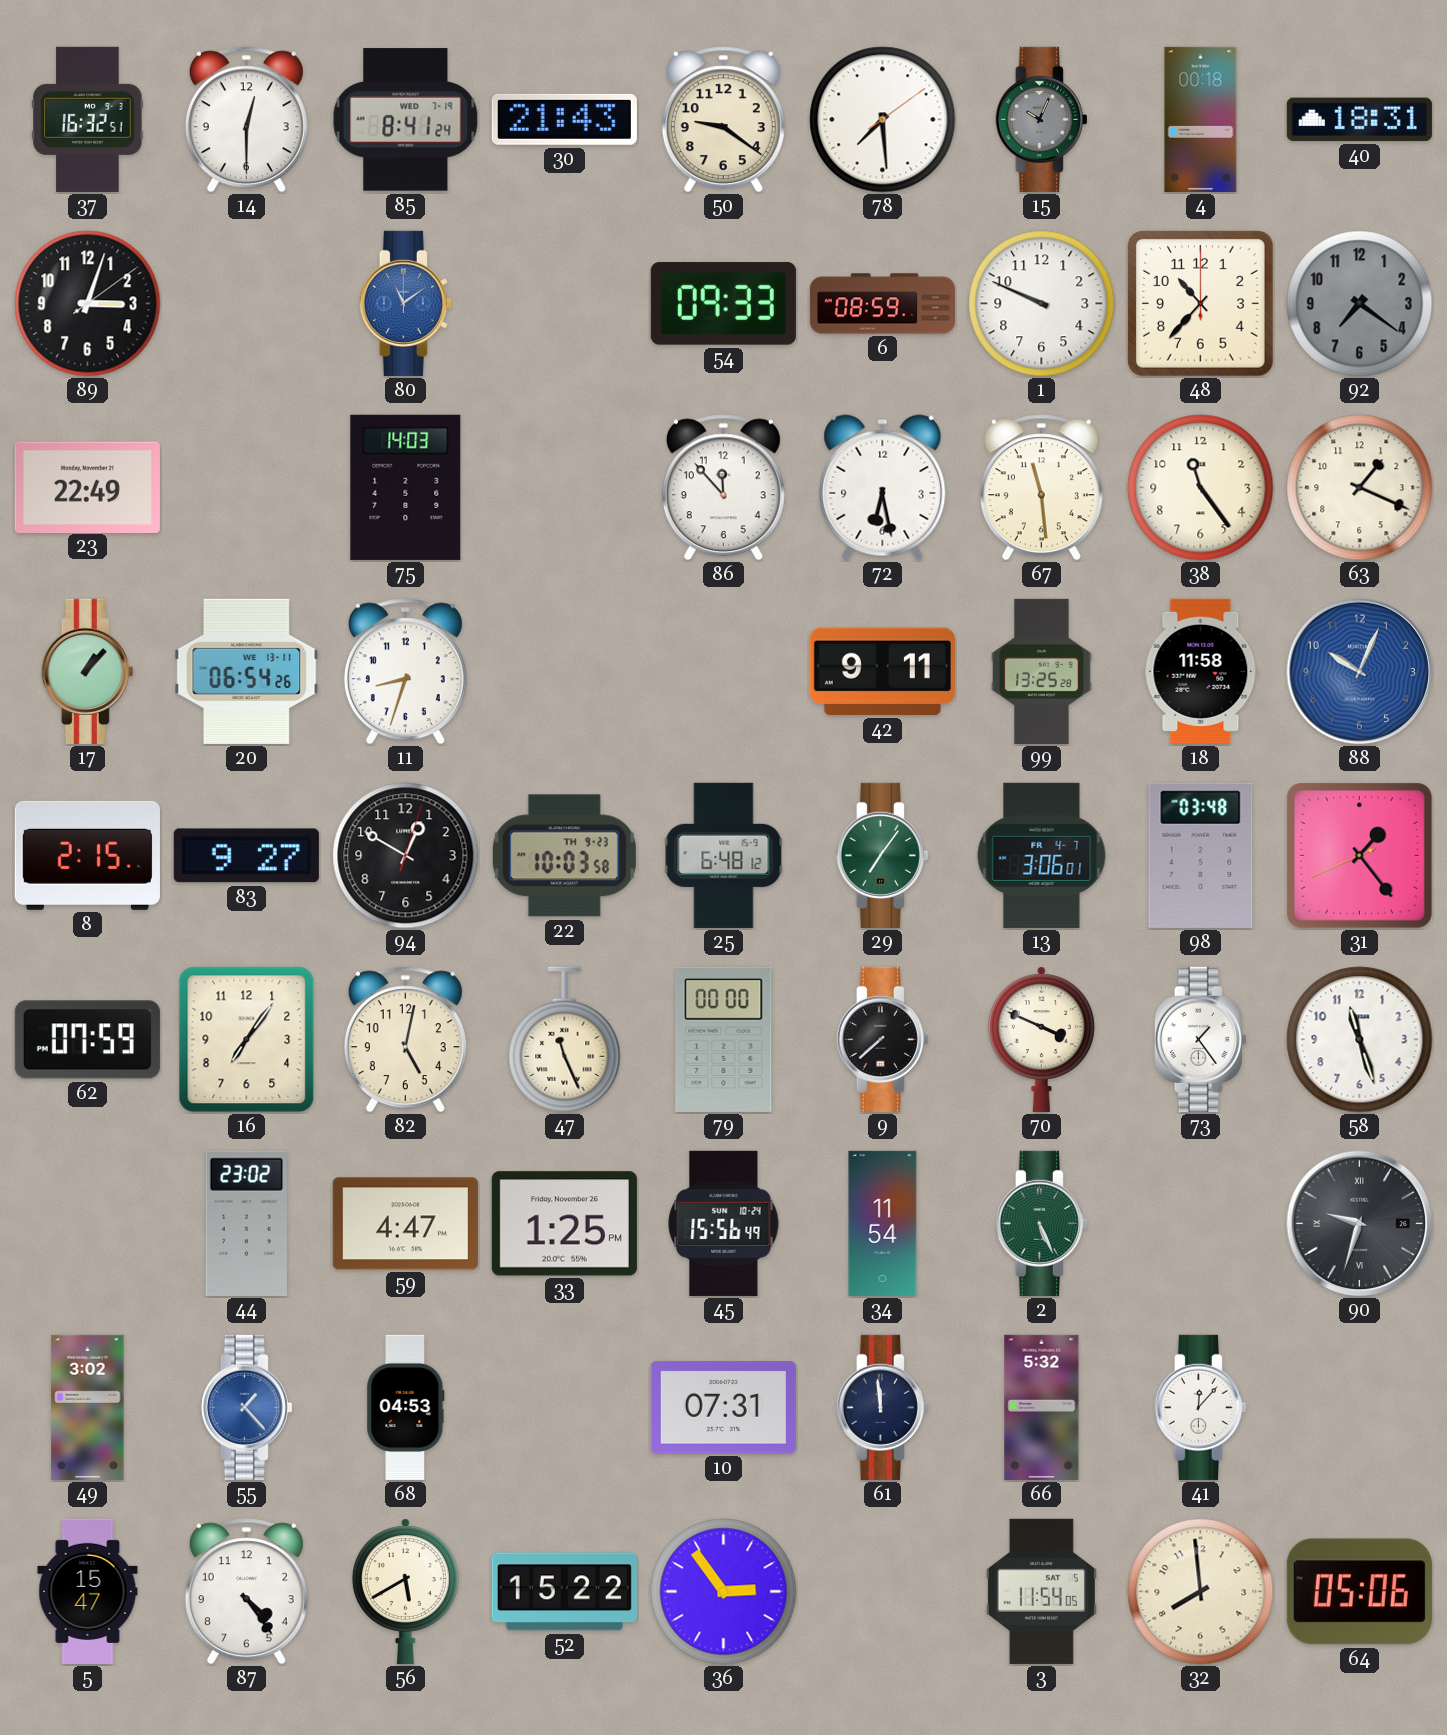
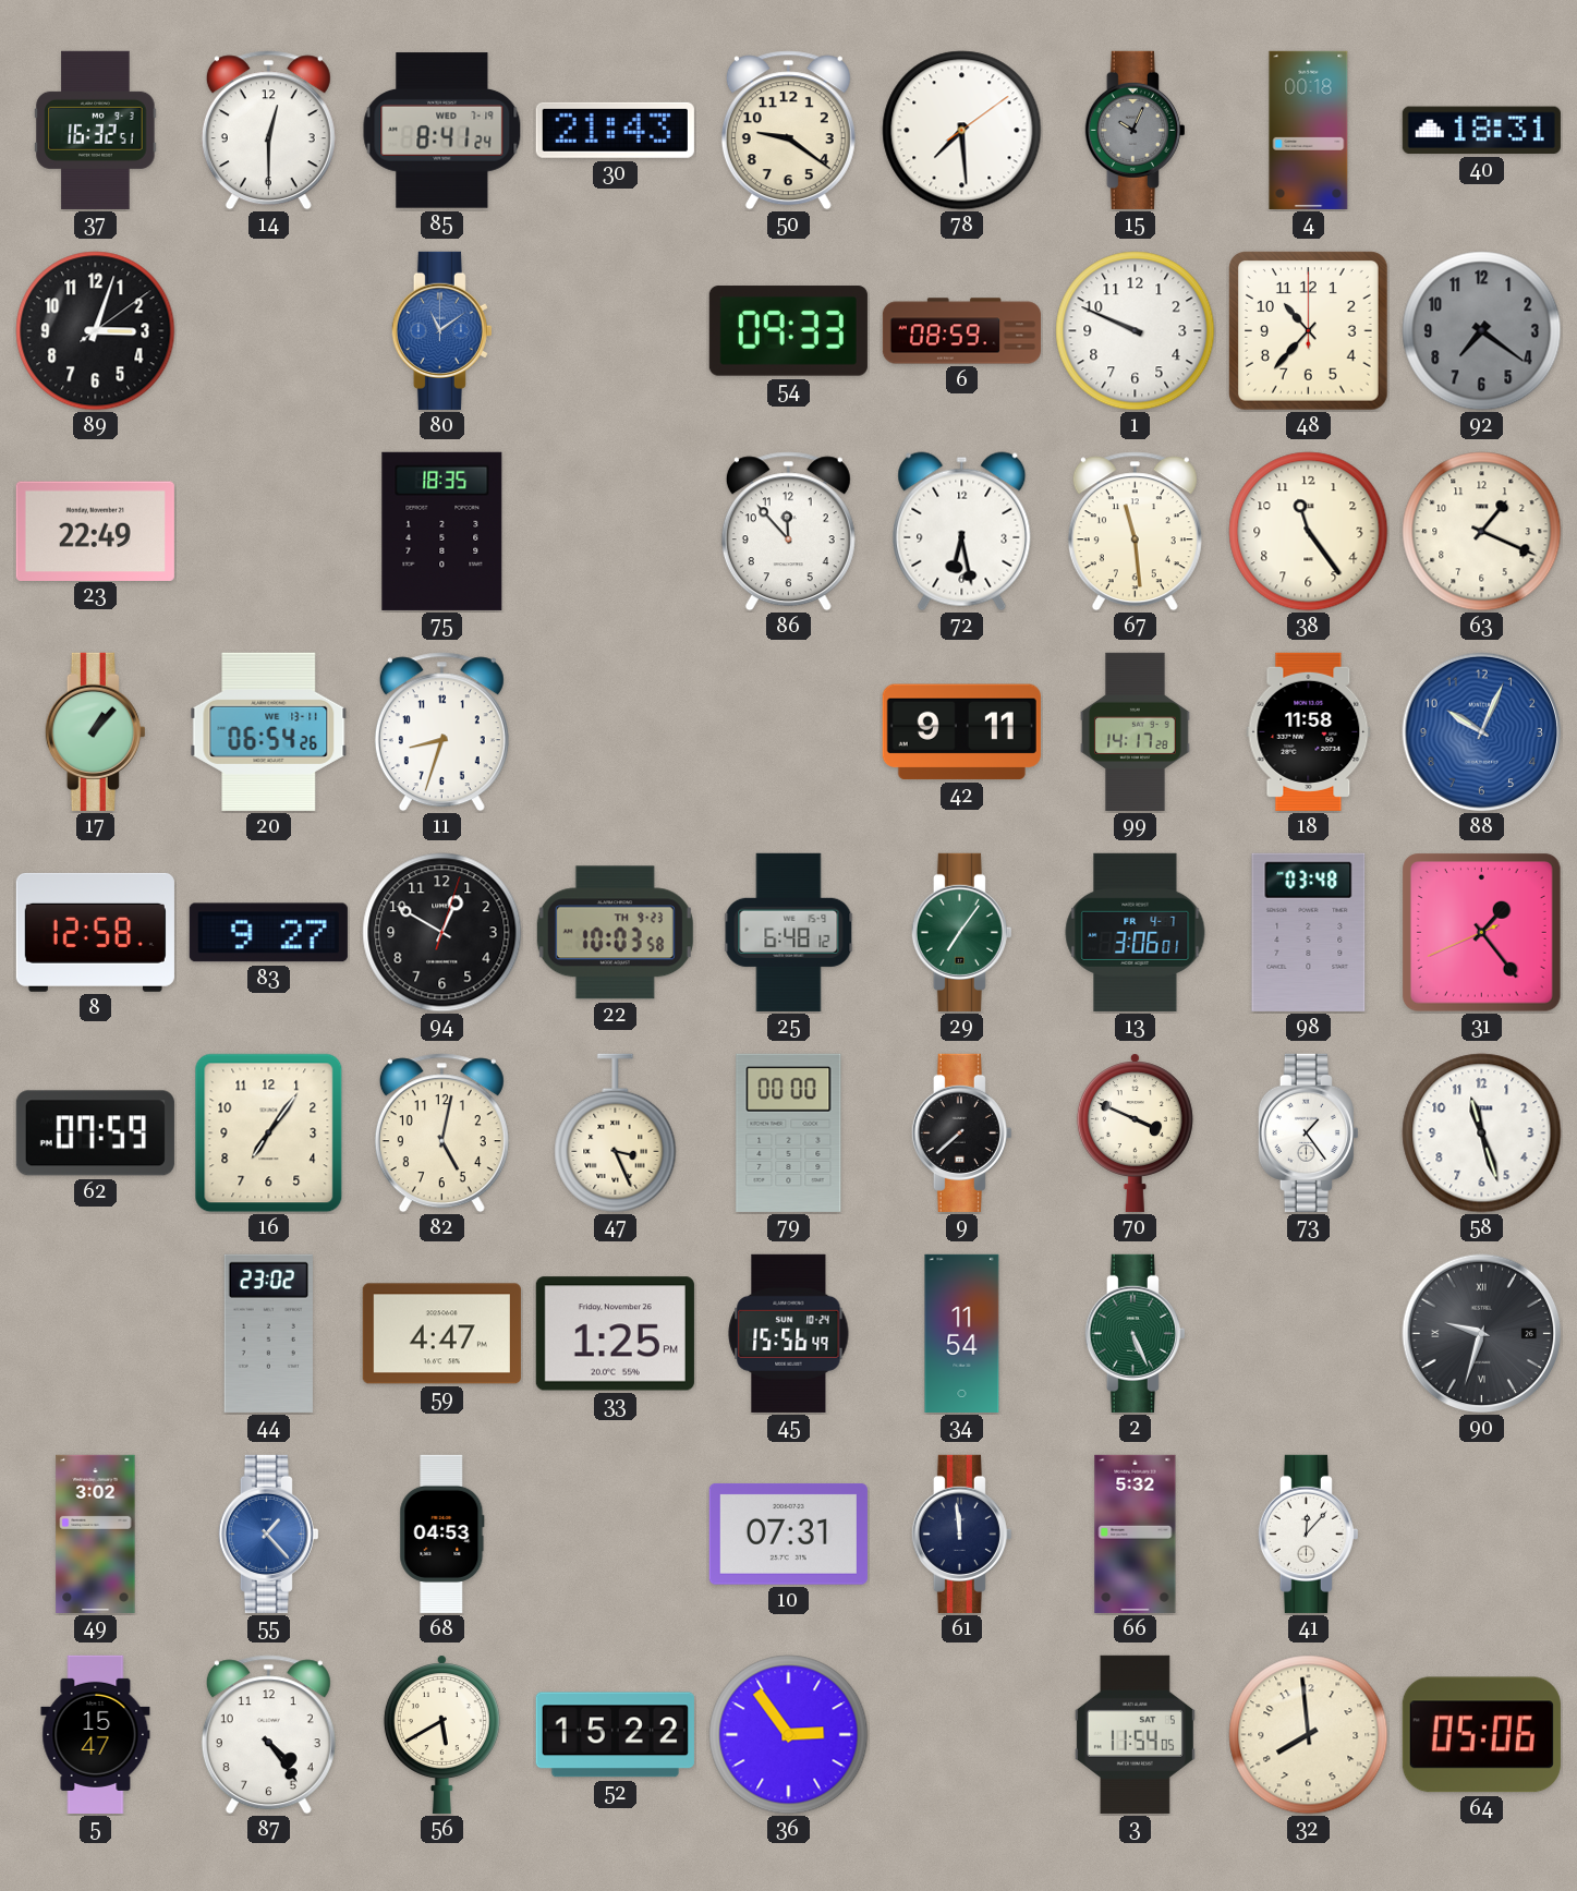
75: 14:03 -> 18:35
99: 13:25 -> 14:17
8: 2:15 -> 12:58
47: 11:26 -> 3:26
